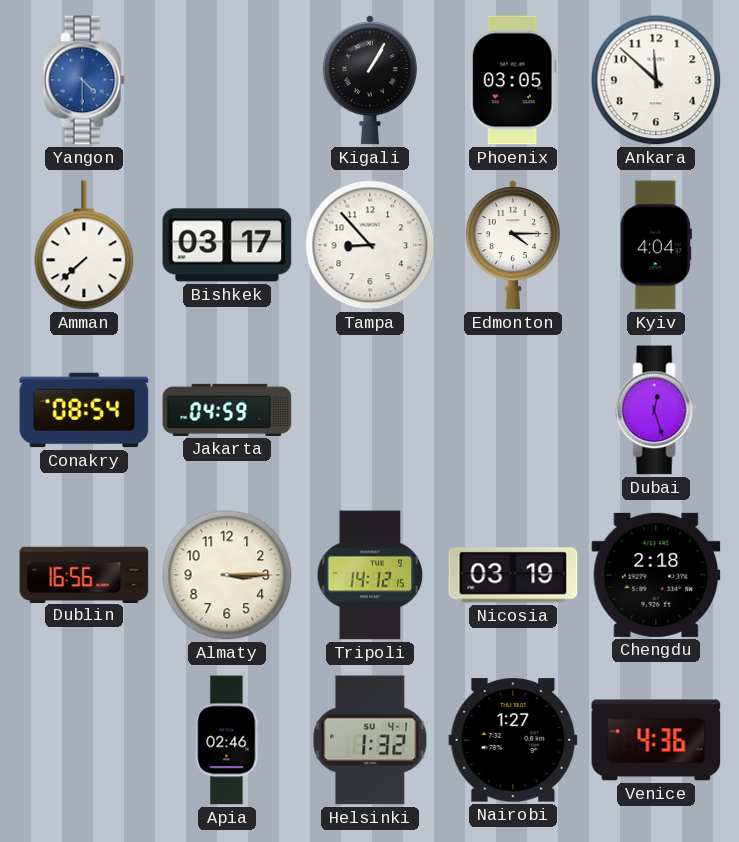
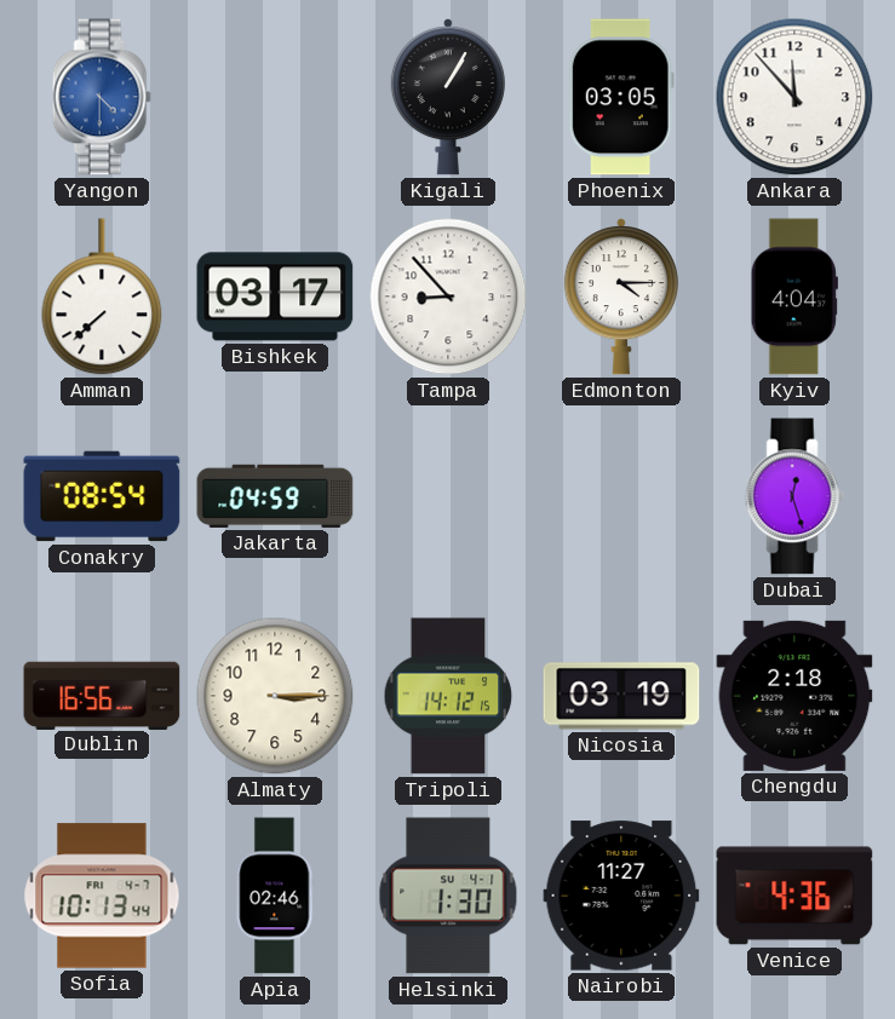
Ankara: 11:52 -> 11:53
Sofia: none -> 10:13
Helsinki: 1:32 -> 1:30
Nairobi: 1:27 -> 11:27
